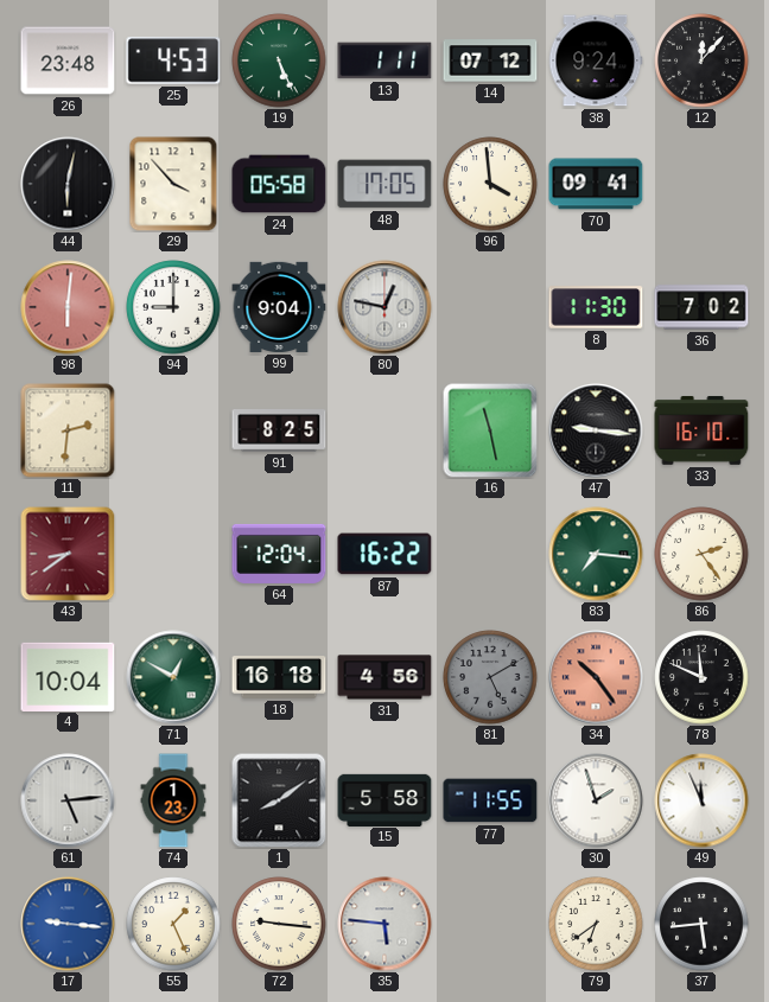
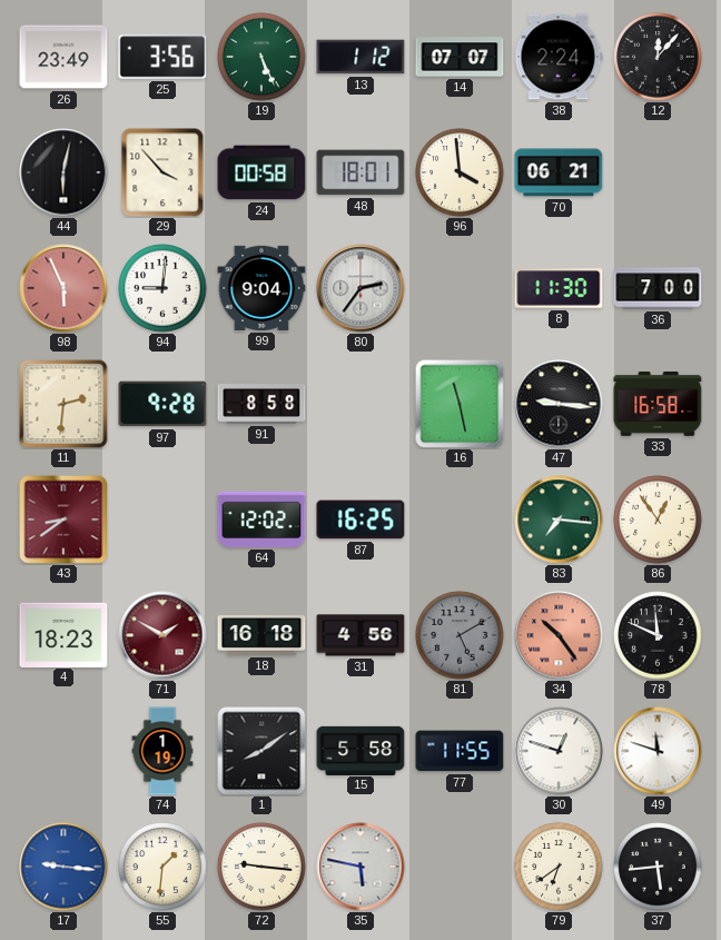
26: 23:48 -> 23:49
25: 4:53 -> 3:56
13: 1:11 -> 1:12
14: 07:12 -> 07:07
38: 9:24 -> 2:24
24: 05:58 -> 00:58
48: 17:05 -> 18:01
70: 09:41 -> 06:21
98: 6:01 -> 5:56
94: 9:00 -> 9:01
80: 12:47 -> 2:36
36: 7:02 -> 7:00
97: none -> 9:28
91: 8:25 -> 8:58
33: 16:10 -> 16:58
64: 12:04 -> 12:02
87: 16:22 -> 16:25
86: 2:24 -> 12:54
4: 10:04 -> 18:23
71: 12:50 -> 1:50
71 dial: green -> burgundy
61: 5:14 -> none
74: 1:23 -> 1:19
30: 1:57 -> 12:48
49: 11:56 -> 11:48
55: 1:26 -> 1:31
35: 5:46 -> 5:47
